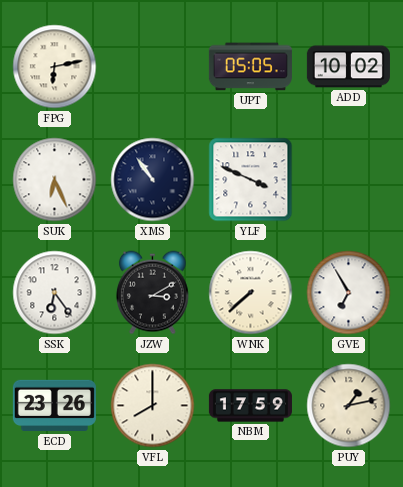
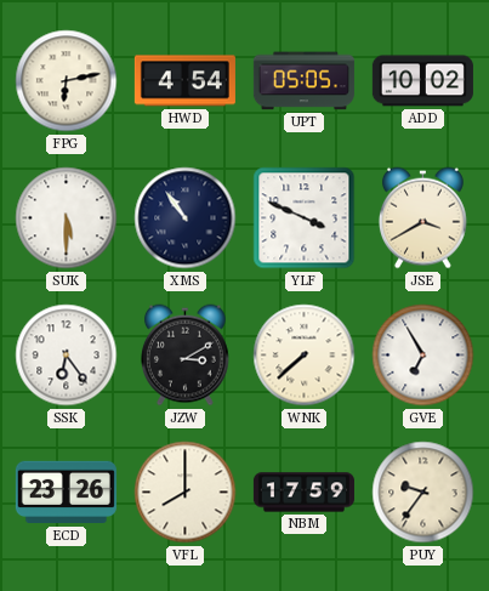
HWD: none -> 4:54
SUK: 6:26 -> 5:30
JSE: none -> 3:40
PUY: 1:13 -> 9:36
